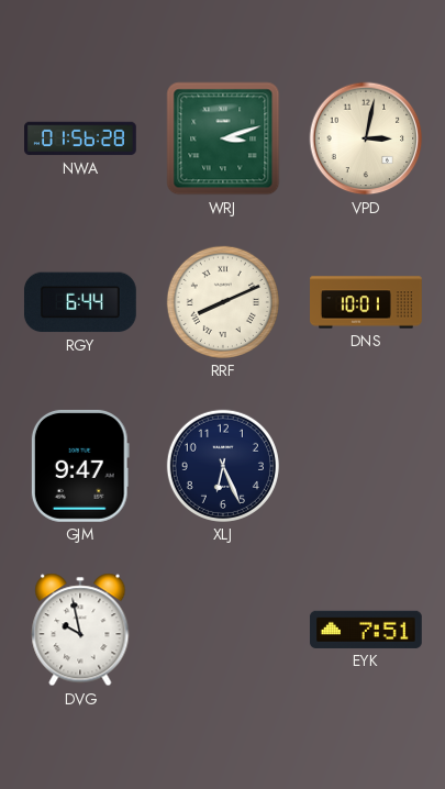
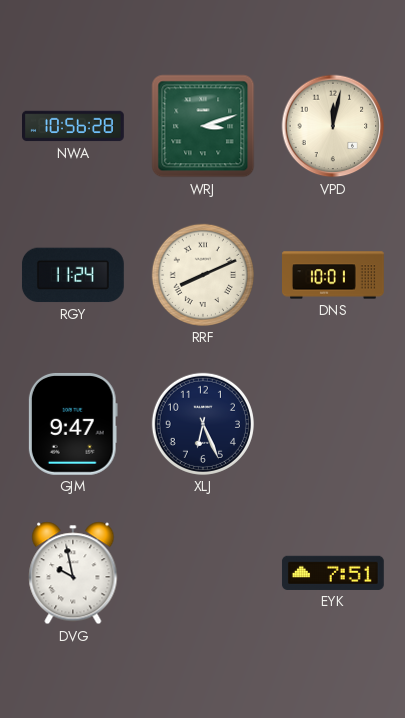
NWA: 01:56 -> 10:56
VPD: 3:02 -> 12:02
RGY: 6:44 -> 11:24
